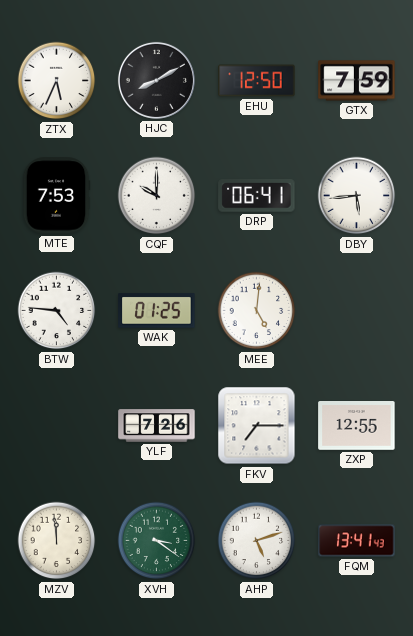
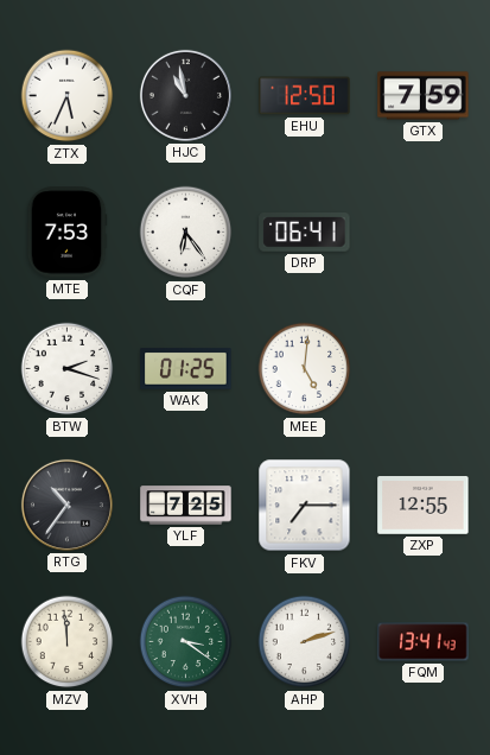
HJC: 8:10 -> 10:58
CQF: 10:00 -> 6:24
DBY: 5:44 -> none
BTW: 4:46 -> 2:18
RTG: none -> 10:36
YLF: 7:26 -> 7:25
AHP: 5:12 -> 2:12
